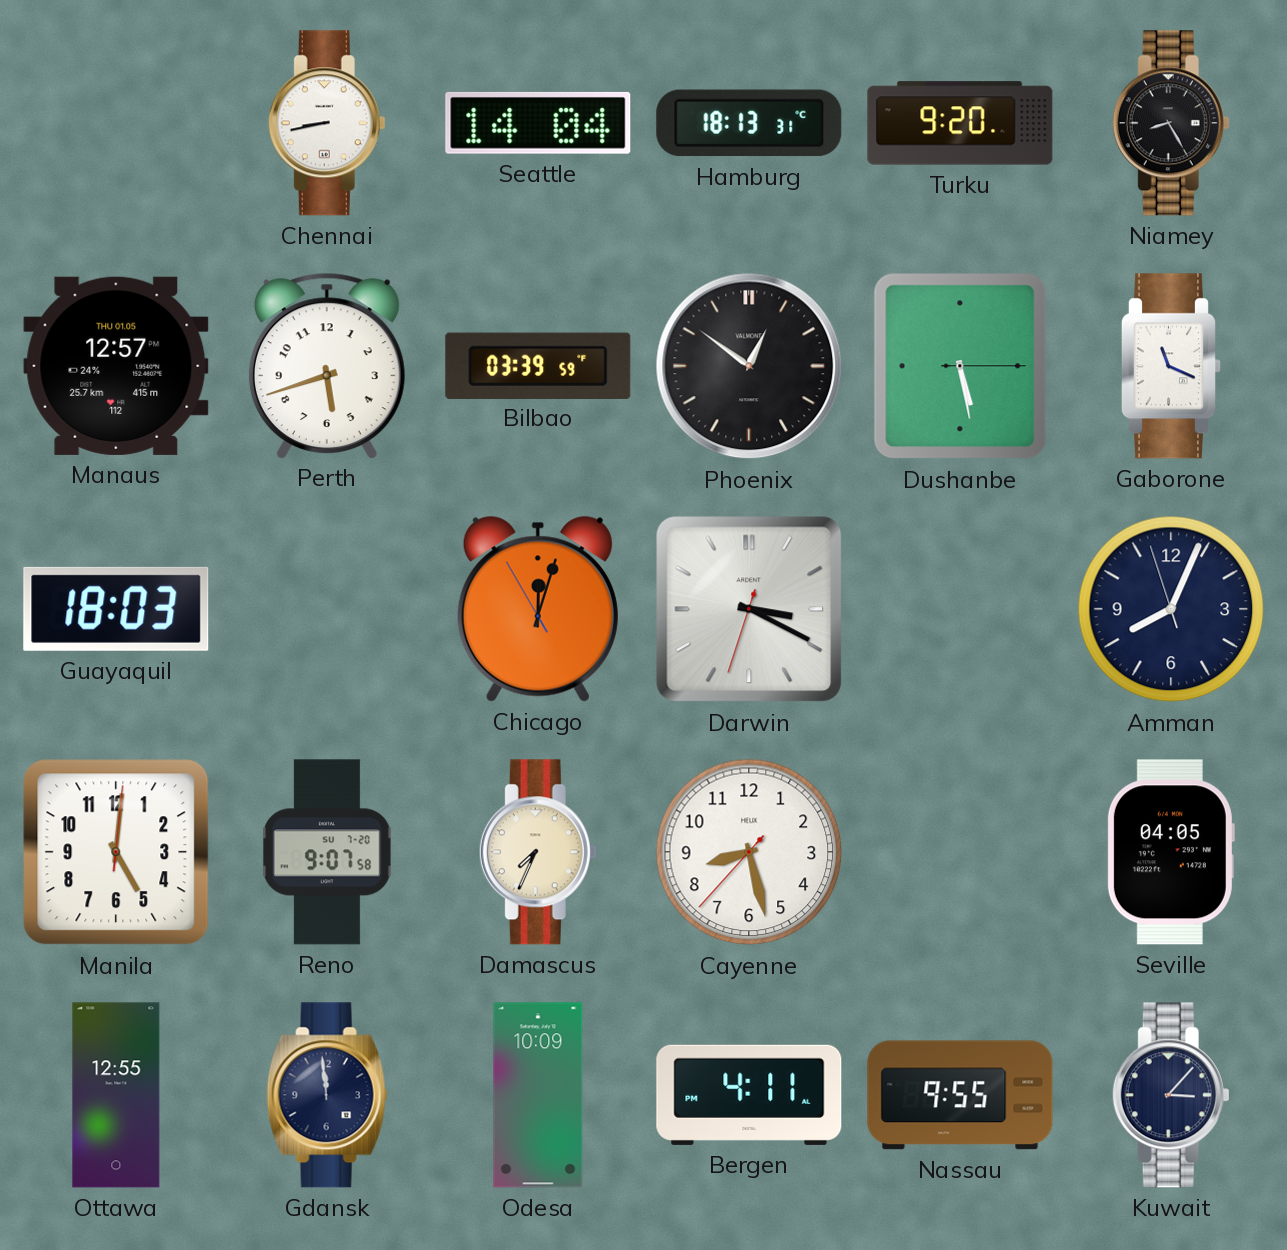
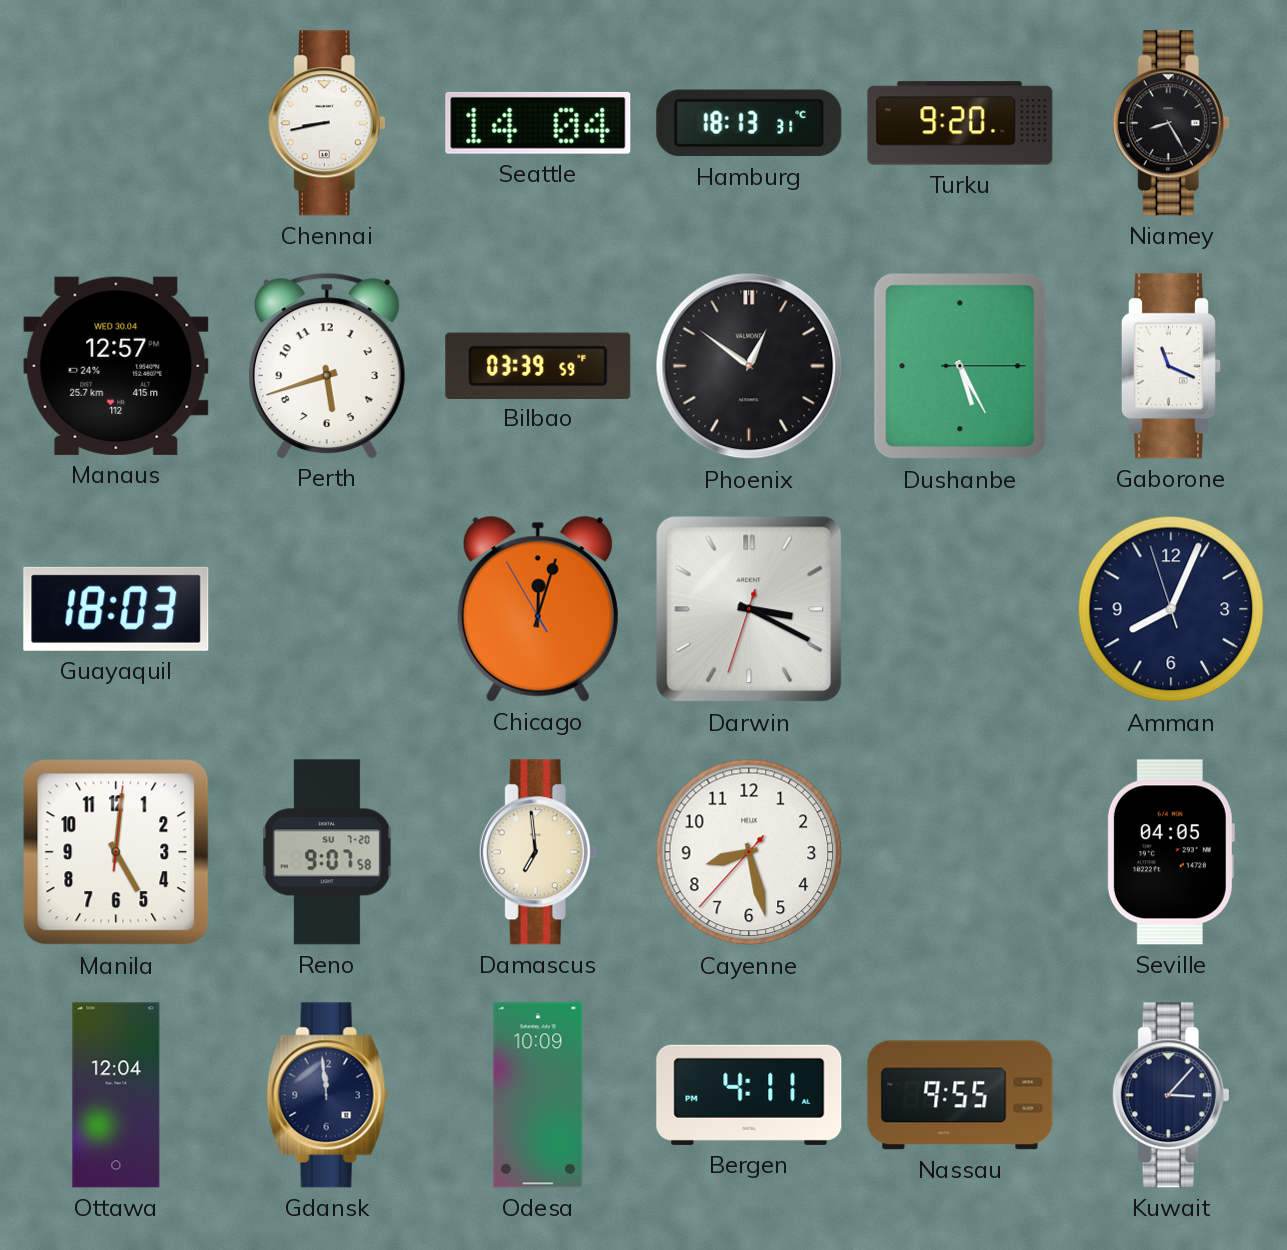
Manaus date: THU 01.05 -> WED 30.04
Dushanbe: 5:28 -> 5:25
Damascus: 7:34 -> 6:59
Ottawa: 12:55 -> 12:04
